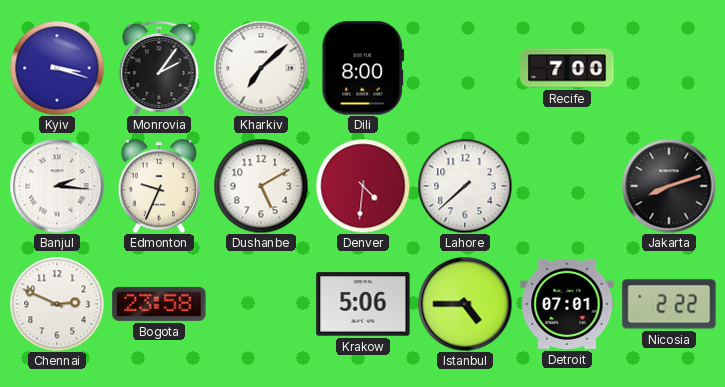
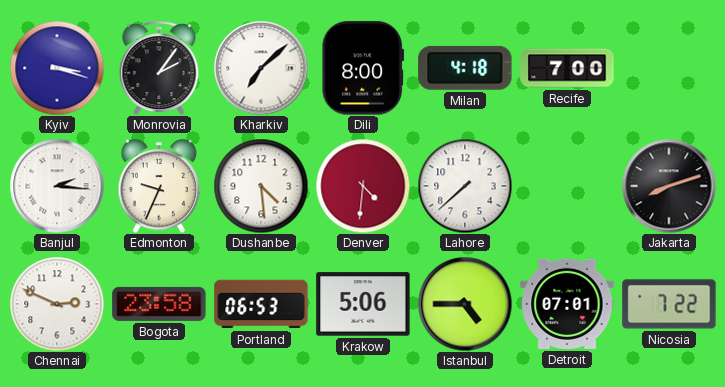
Milan: none -> 4:18
Dushanbe: 5:10 -> 4:29
Portland: none -> 06:53
Nicosia: 2:22 -> 7:22
